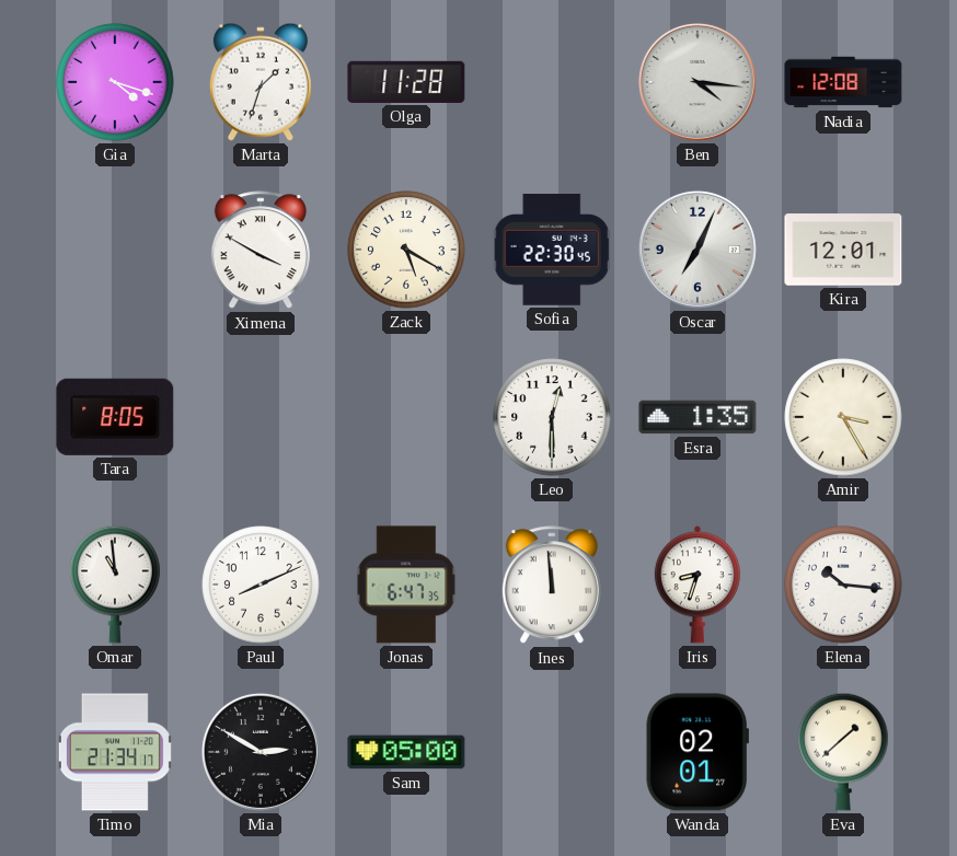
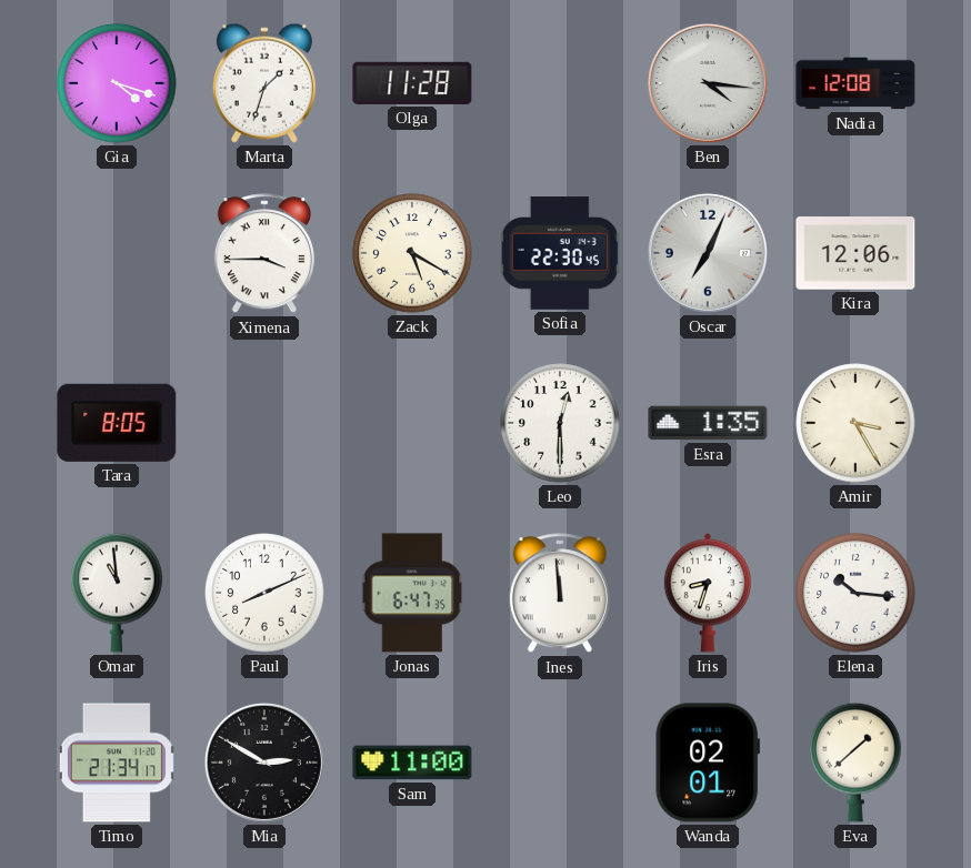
Ximena: 3:50 -> 3:45
Kira: 12:01 -> 12:06
Sam: 05:00 -> 11:00
